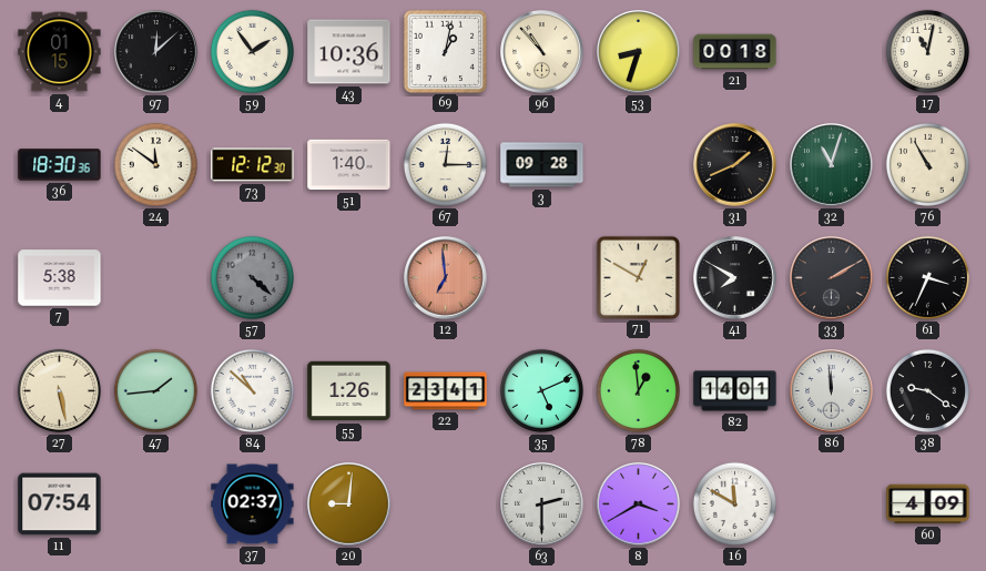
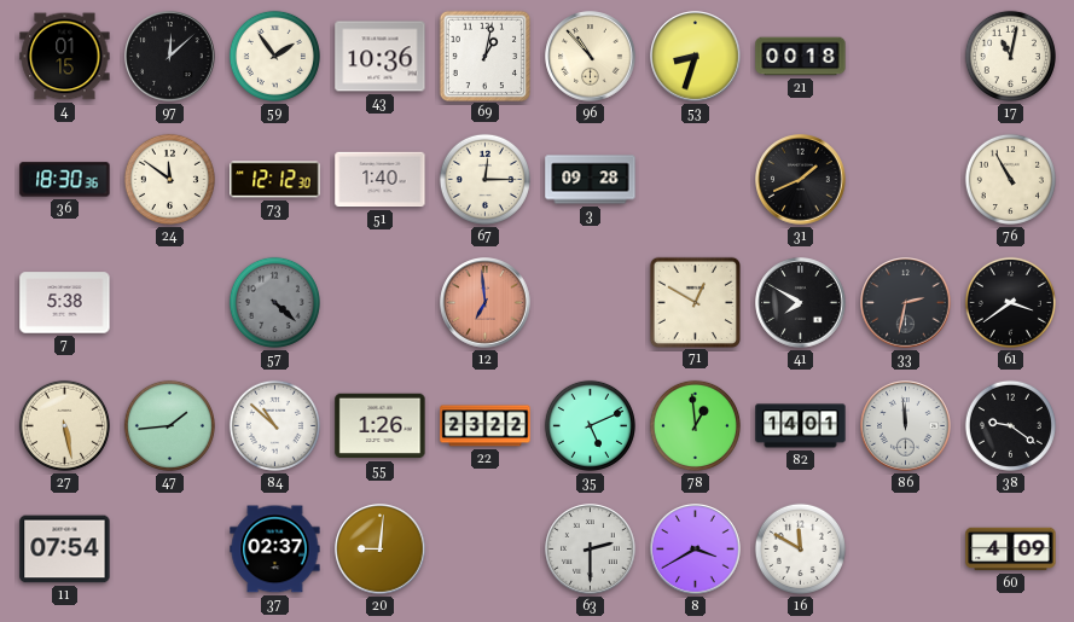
32: 11:03 -> none
33: 2:10 -> 2:32
61: 3:34 -> 3:39
22: 23:41 -> 23:22
